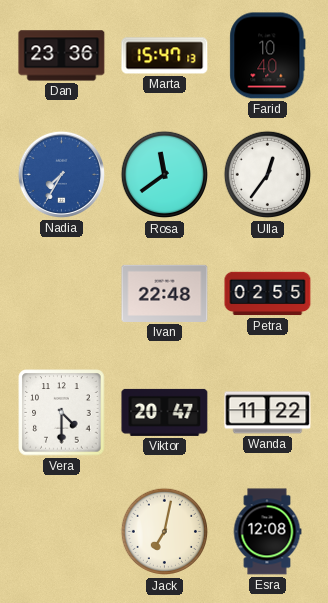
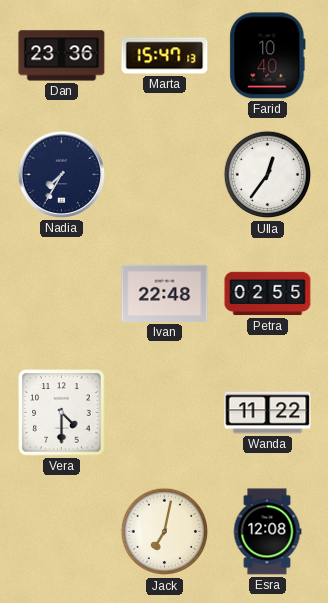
Nadia dial: blue -> navy
Rosa: 11:39 -> none
Viktor: 20:47 -> none
